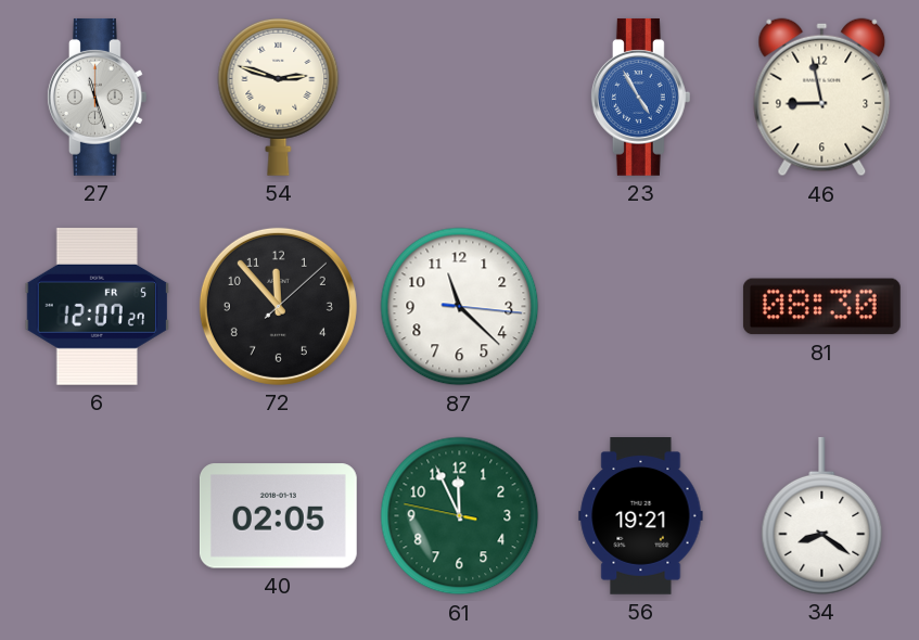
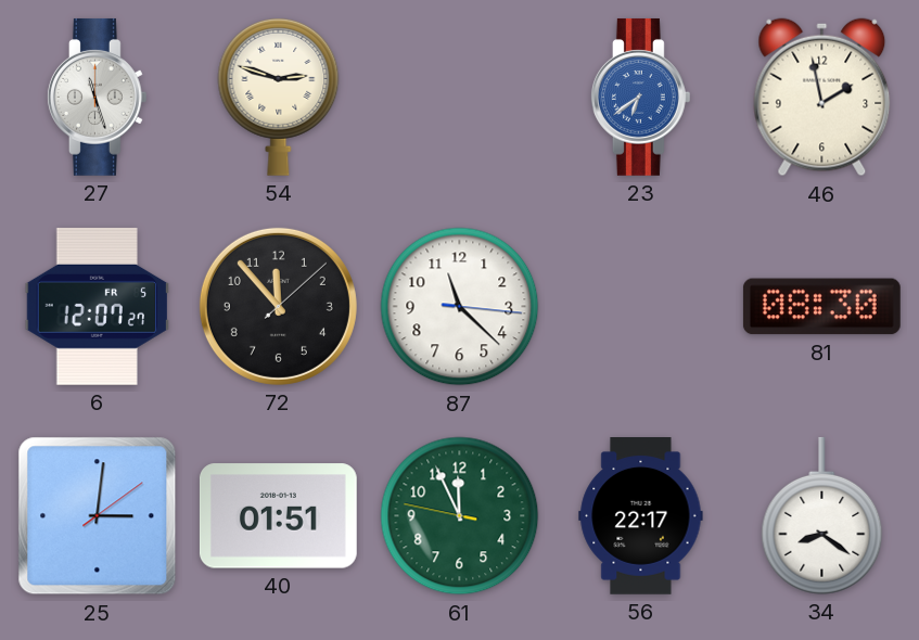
23: 4:55 -> 6:39
46: 8:58 -> 1:58
25: none -> 3:01
40: 02:05 -> 01:51
56: 19:21 -> 22:17
